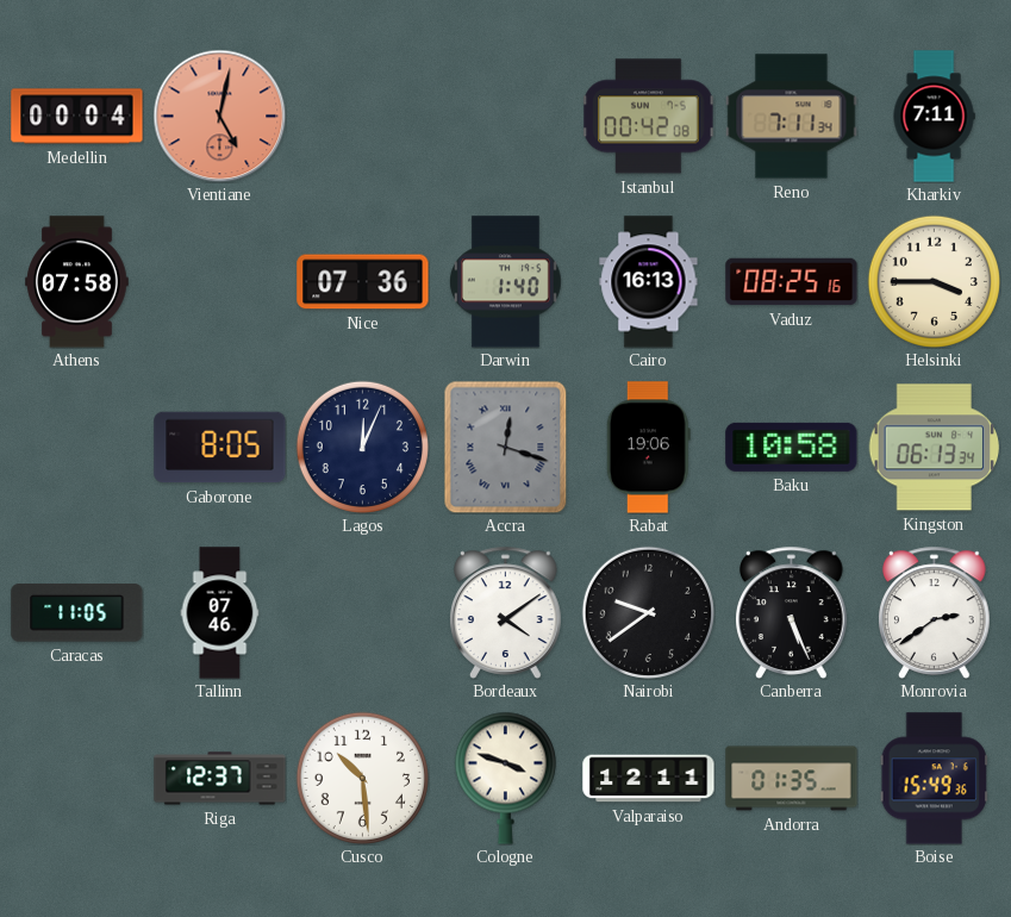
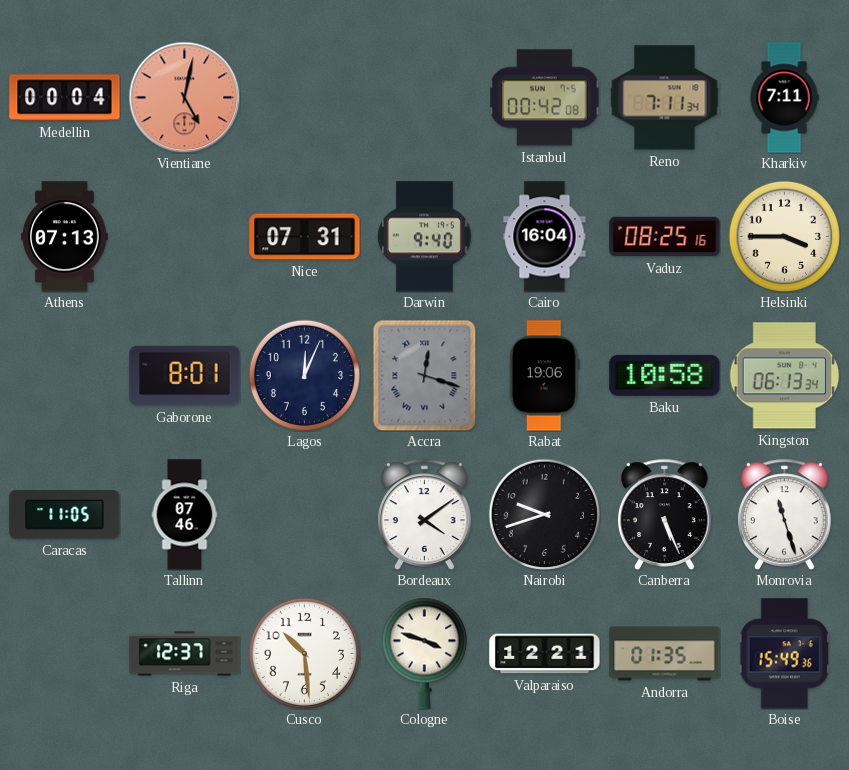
Athens: 07:58 -> 07:13
Nice: 07:36 -> 07:31
Darwin: 1:40 -> 9:40
Cairo: 16:13 -> 16:04
Gaborone: 8:05 -> 8:01
Nairobi: 9:39 -> 9:42
Monrovia: 2:39 -> 11:27
Valparaiso: 12:11 -> 12:21
